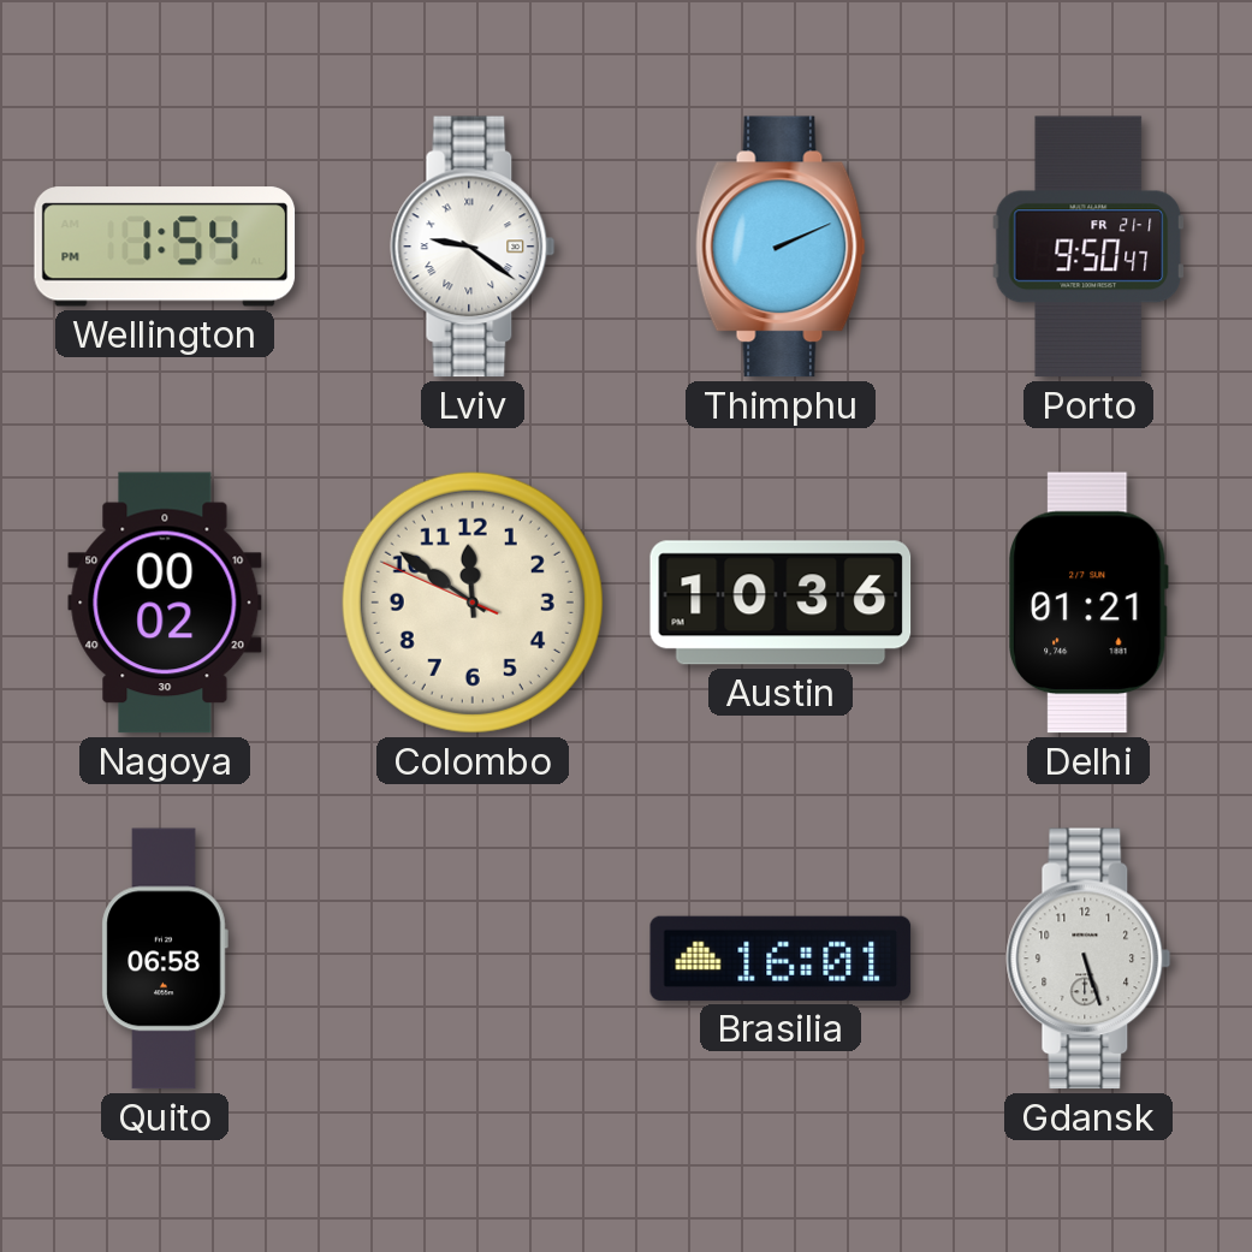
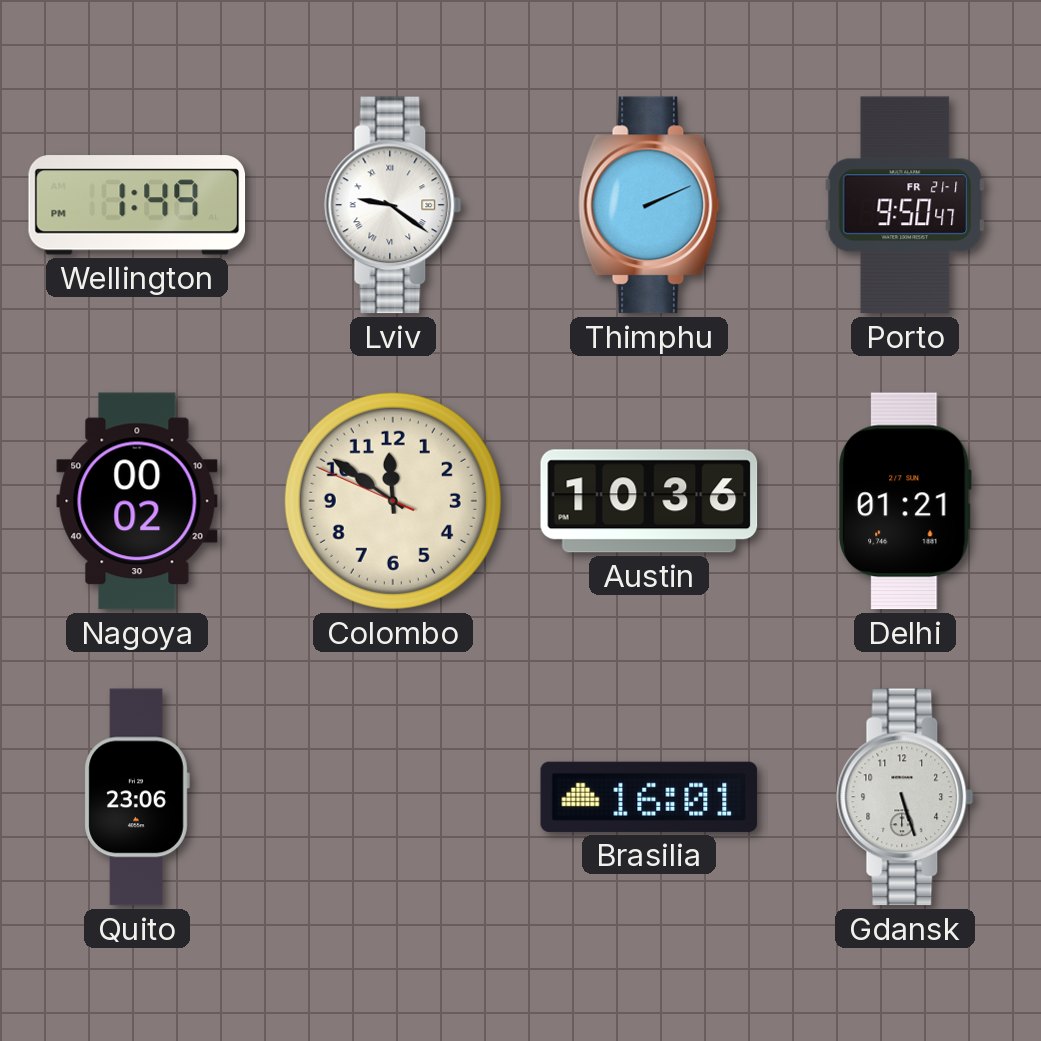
Wellington: 1:54 -> 1:49
Quito: 06:58 -> 23:06
